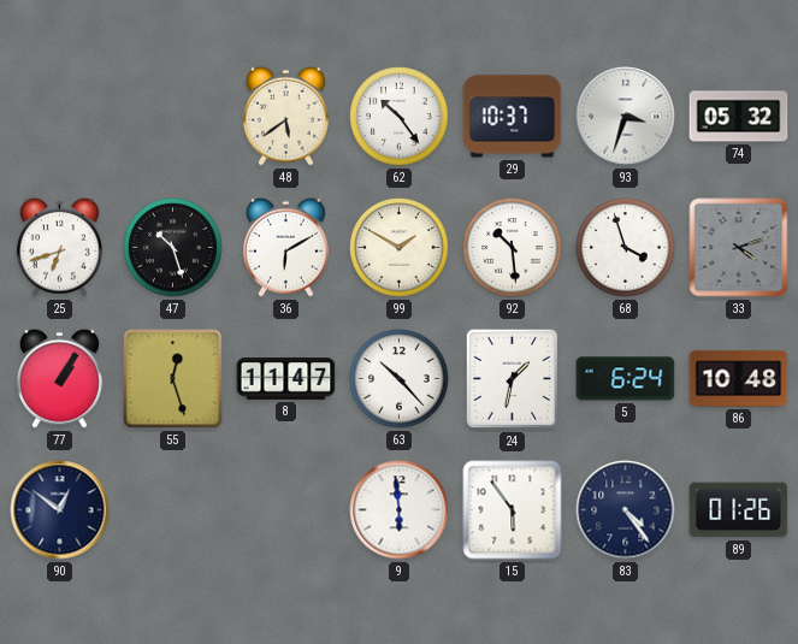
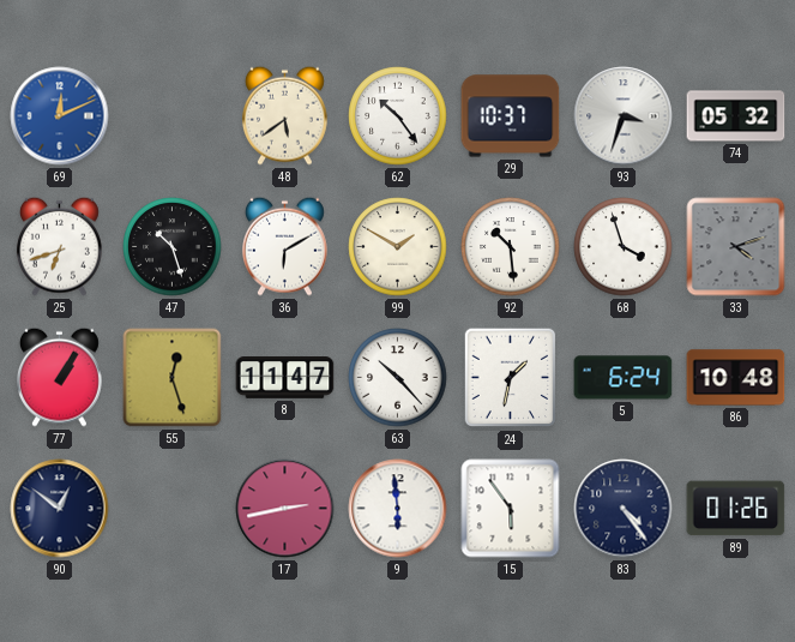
69: none -> 12:11
17: none -> 2:43
